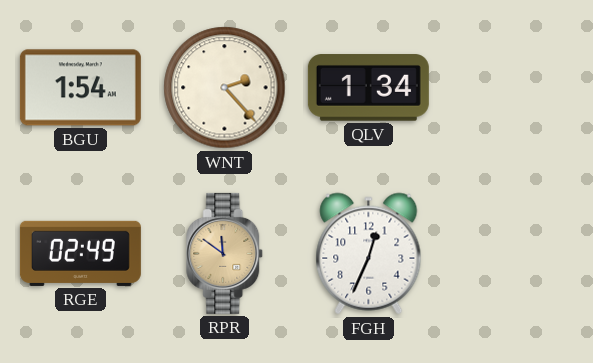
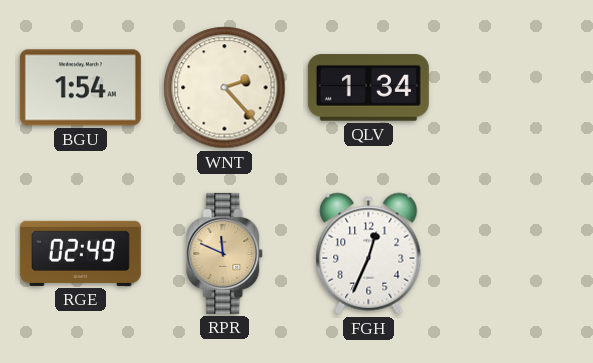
RPR: 11:51 -> 11:49
